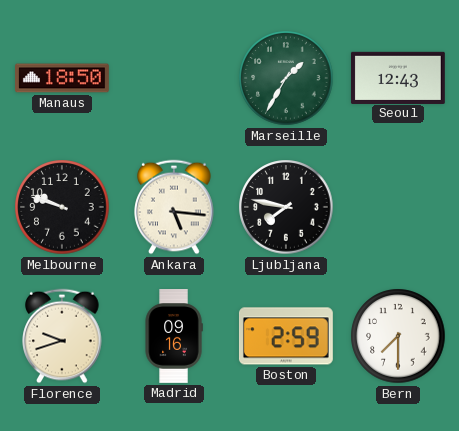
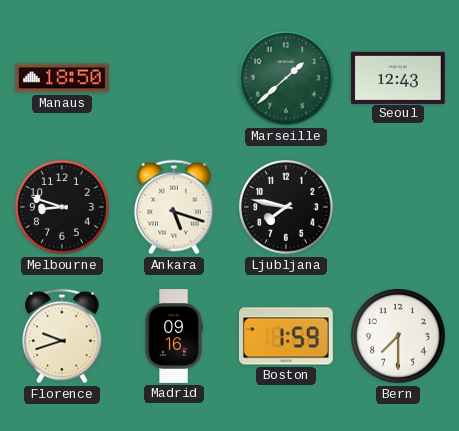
Marseille: 1:35 -> 1:38
Melbourne: 9:48 -> 8:48
Ankara: 5:16 -> 5:18
Boston: 2:59 -> 1:59
